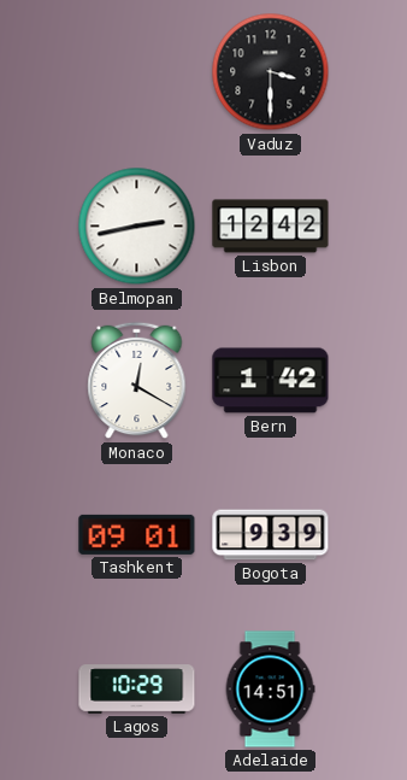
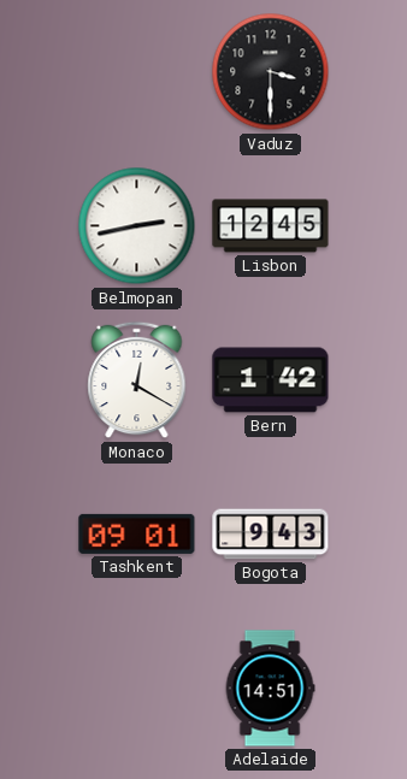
Lisbon: 12:42 -> 12:45
Bogota: 9:39 -> 9:43
Lagos: 10:29 -> none
